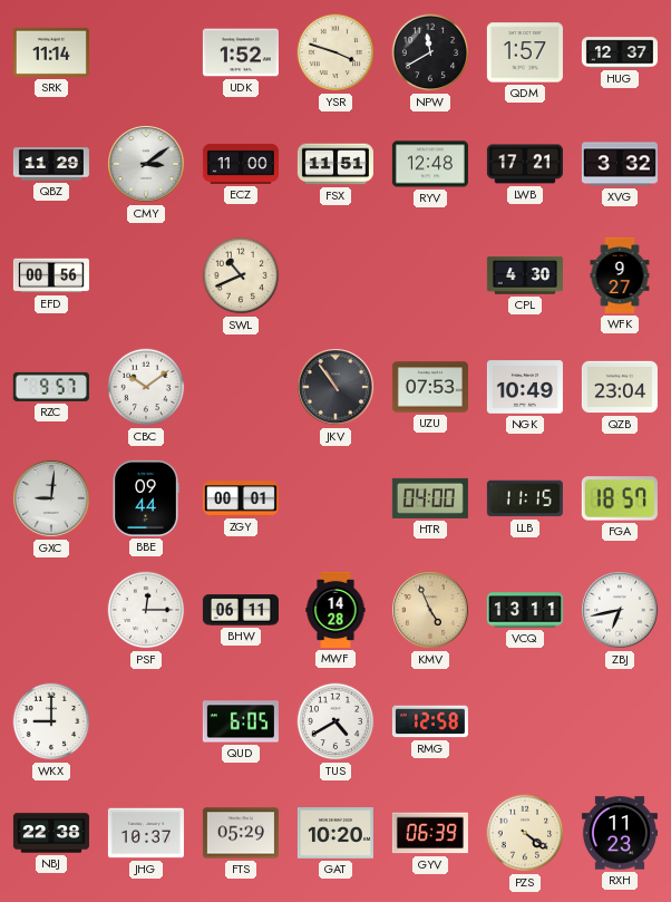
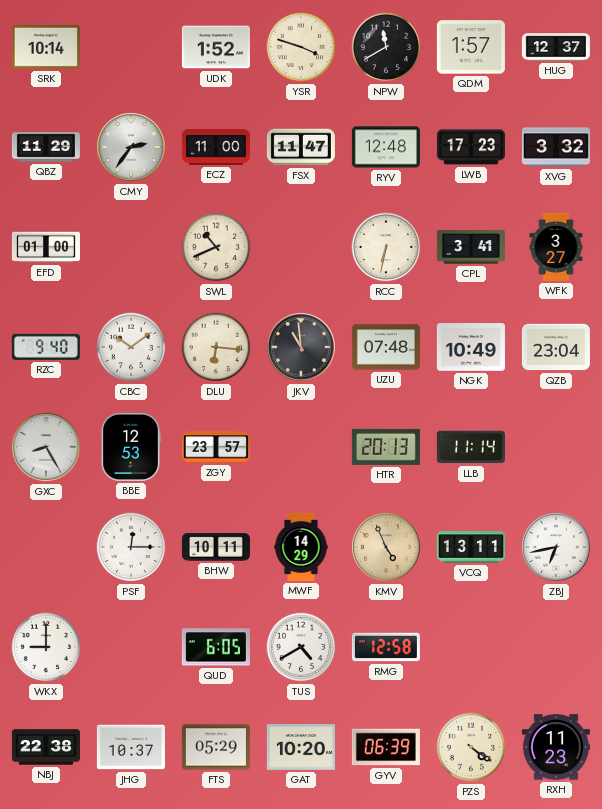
SRK: 11:14 -> 10:14
CMY: 3:09 -> 2:36
FSX: 11:51 -> 11:47
LWB: 17:21 -> 17:23
EFD: 00:56 -> 01:00
RCC: none -> 6:32
CPL: 4:30 -> 3:41
WFK: 9:27 -> 3:27
RZC: 9:57 -> 9:40
DLU: none -> 6:16
JKV: 10:54 -> 10:59
UZU: 07:53 -> 07:48
GXC: 9:01 -> 8:25
BBE: 09:44 -> 12:53
ZGY: 00:01 -> 23:57
HTR: 04:00 -> 20:13
LLB: 11:15 -> 11:14
FGA: 18:57 -> none
BHW: 06:11 -> 10:11
MWF: 14:28 -> 14:29
